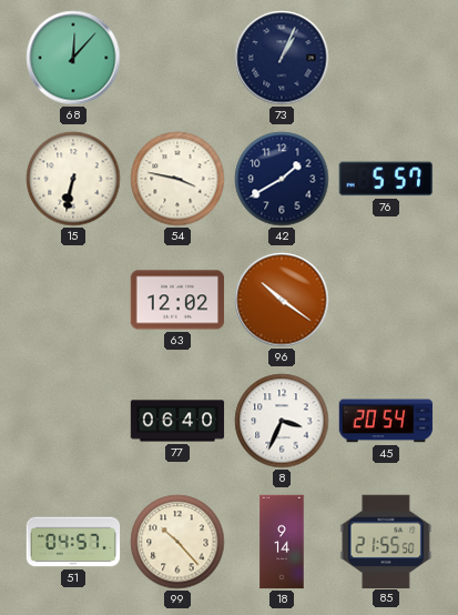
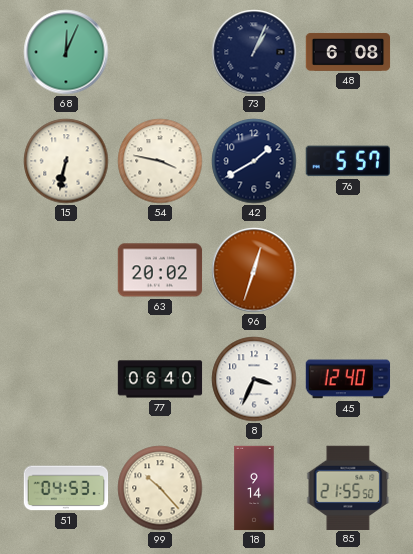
68: 12:07 -> 12:04
48: none -> 6:08
63: 12:02 -> 20:02
96: 10:21 -> 12:33
45: 20:54 -> 12:40
51: 04:57 -> 04:53
